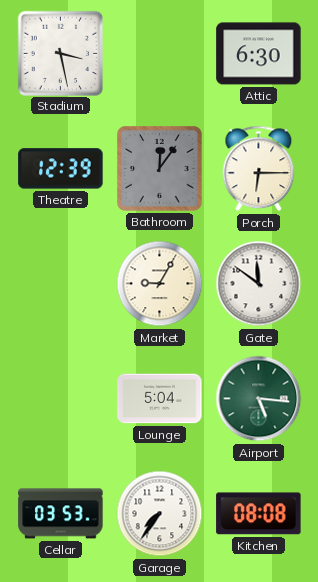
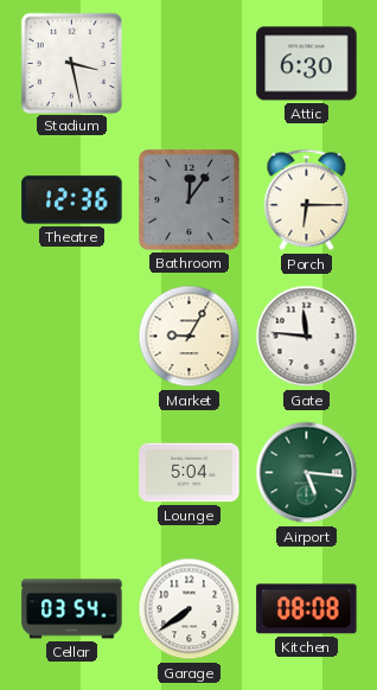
Theatre: 12:39 -> 12:36
Gate: 11:51 -> 11:46
Cellar: 03:53 -> 03:54
Garage: 7:36 -> 7:39
